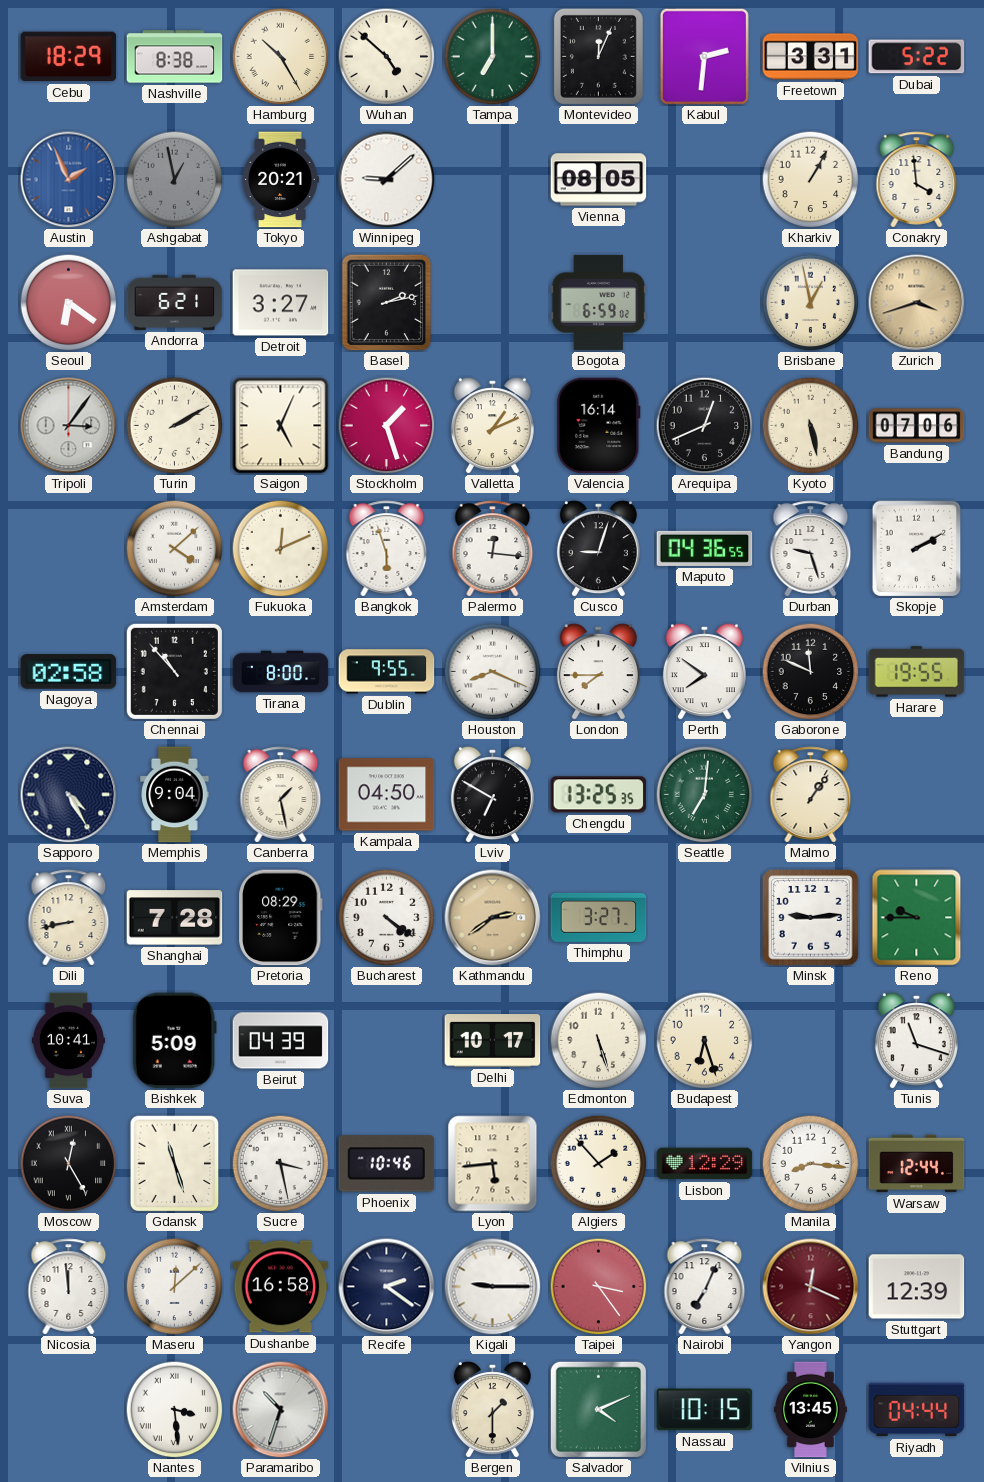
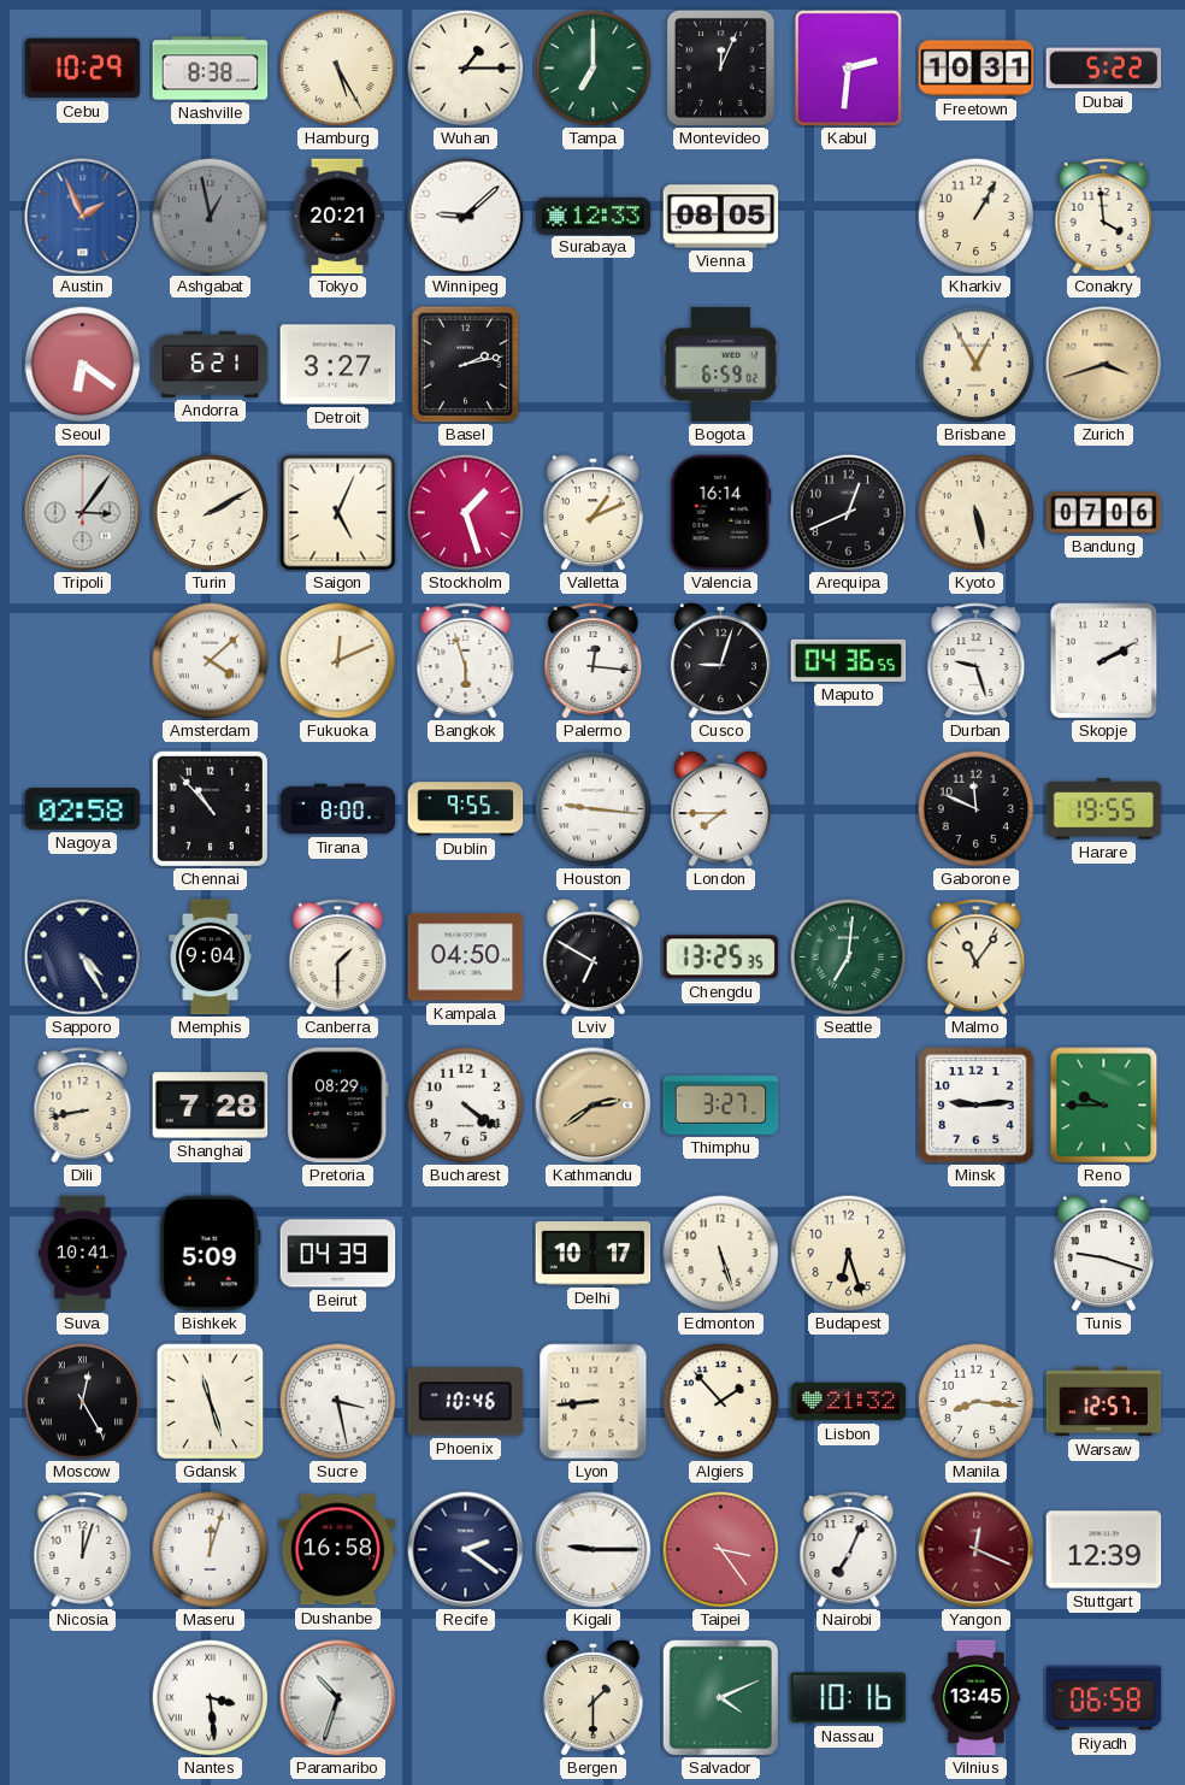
Cebu: 18:29 -> 10:29
Hamburg: 10:25 -> 5:25
Wuhan: 4:52 -> 1:15
Freetown: 3:31 -> 10:31
Surabaya: none -> 12:33
Brisbane: 12:58 -> 12:55
Houston: 8:19 -> 9:16
Perth: 7:51 -> none
Canberra: 1:28 -> 1:30
Malmo: 1:06 -> 11:06
Tunis: 11:18 -> 9:18
Lyon: 5:44 -> 8:44
Lisbon: 12:29 -> 21:32
Warsaw: 12:44 -> 12:57
Nicosia: 11:59 -> 12:03
Maseru: 12:08 -> 12:03
Nassau: 10:15 -> 10:16
Riyadh: 04:44 -> 06:58
